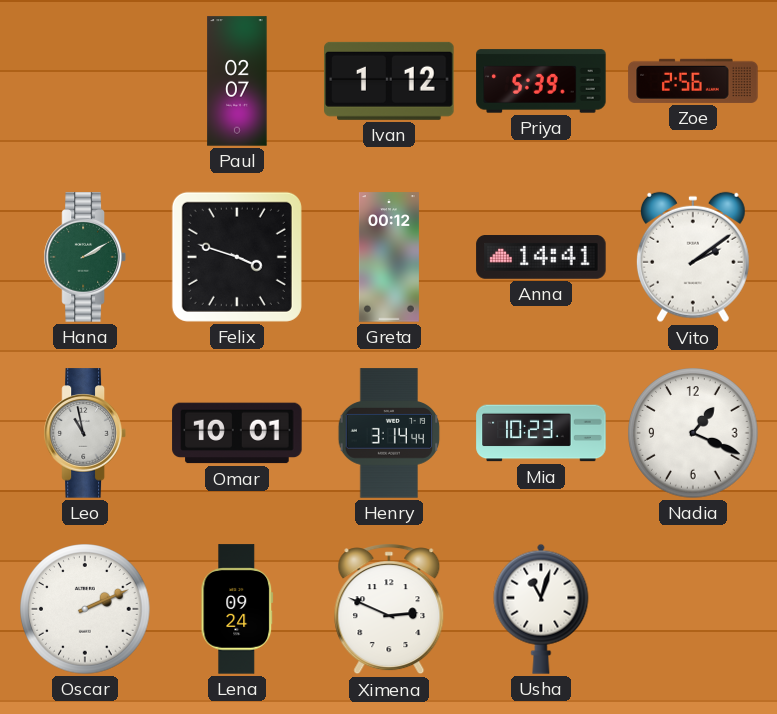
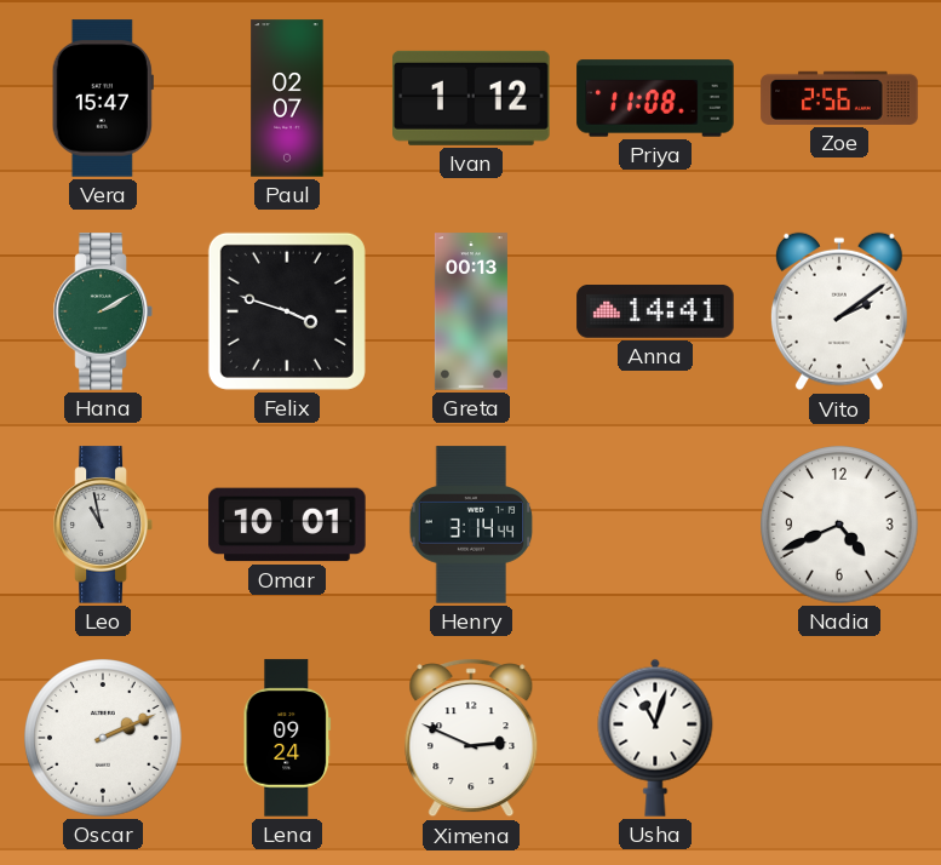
Vera: none -> 15:47
Priya: 5:39 -> 11:08
Greta: 00:12 -> 00:13
Mia: 10:23 -> none
Nadia: 1:19 -> 4:41
